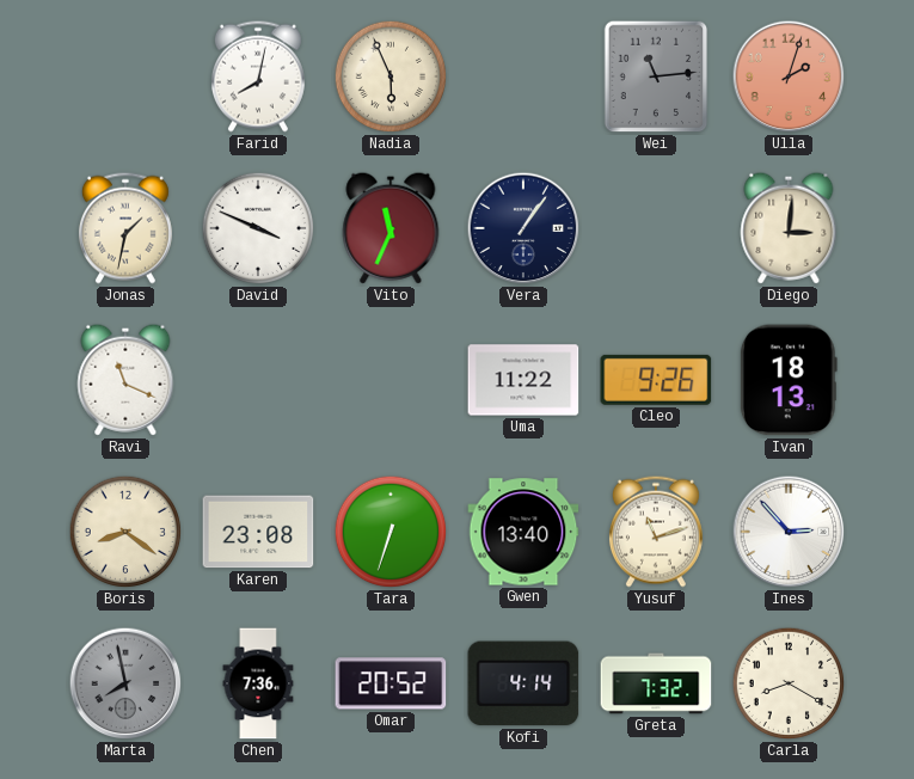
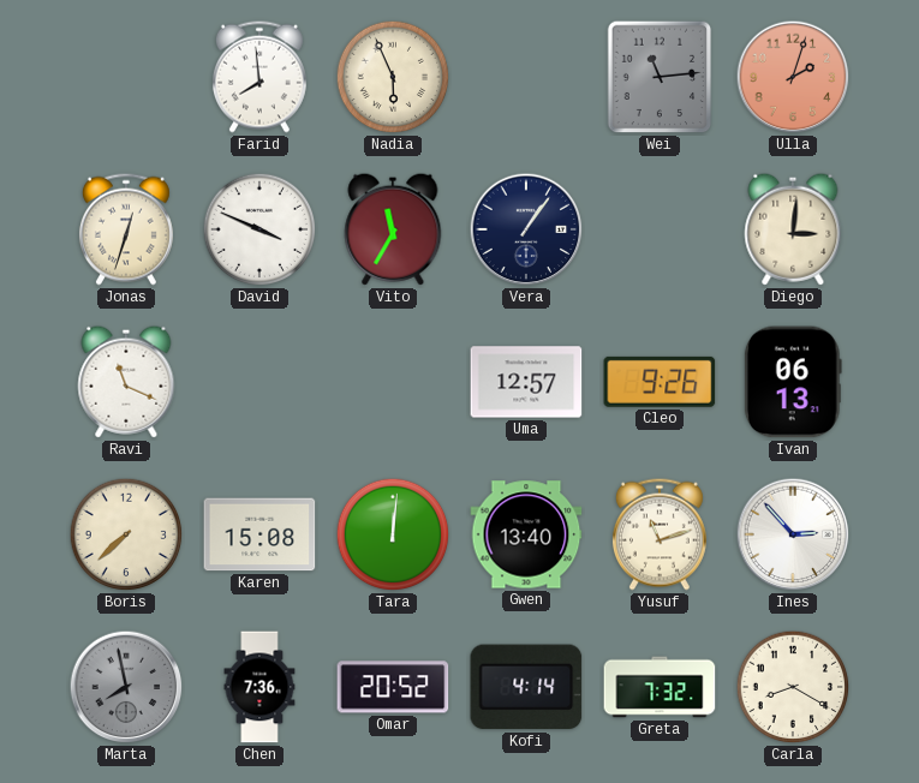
Farid: 8:02 -> 7:59
Jonas: 1:32 -> 12:33
Vito: 11:34 -> 11:35
Uma: 11:22 -> 12:57
Ivan: 18:13 -> 06:13
Boris: 8:21 -> 7:38
Karen: 23:08 -> 15:08
Tara: 6:33 -> 12:01
